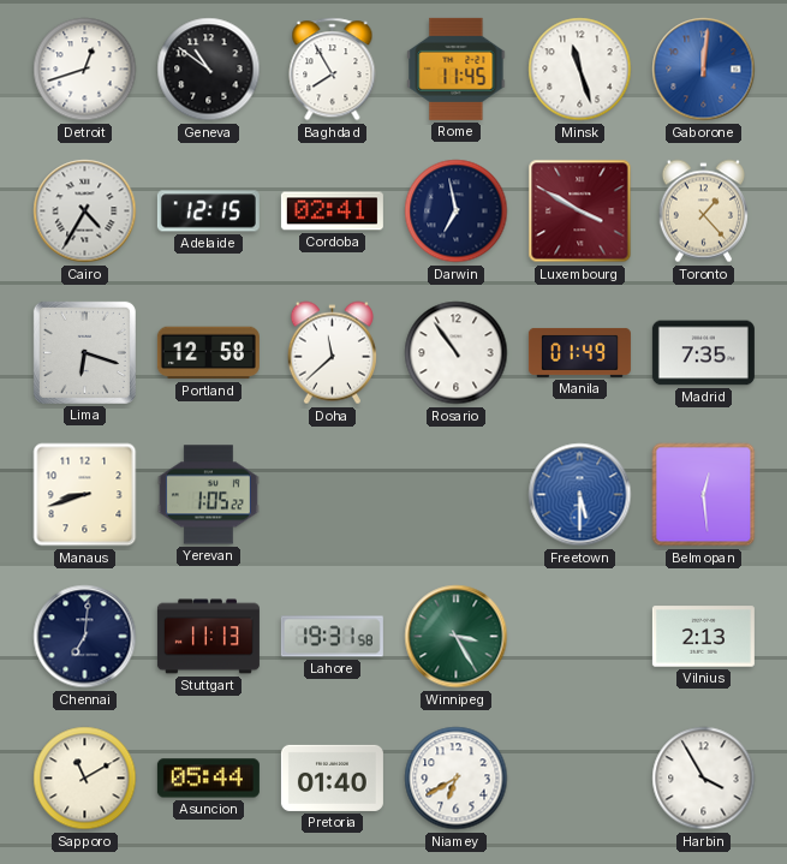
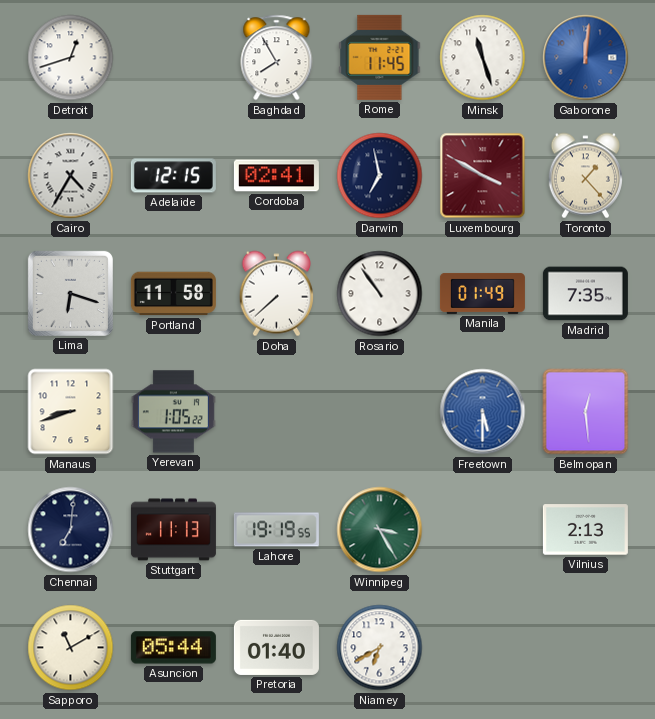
Geneva: 10:51 -> none
Portland: 12:58 -> 11:58
Doha: 11:38 -> 7:38
Lahore: 19:31 -> 19:19
Harbin: 3:55 -> none
